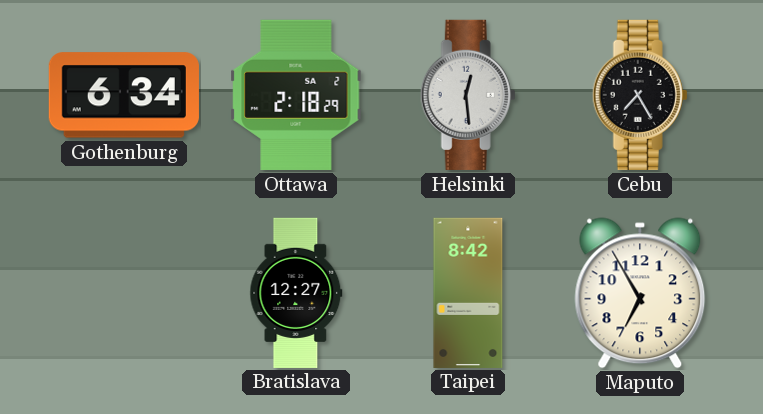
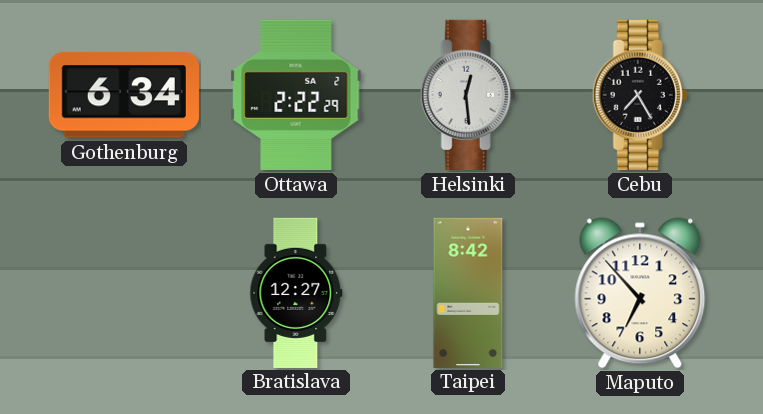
Ottawa: 2:18 -> 2:22
Maputo: 6:55 -> 6:53
